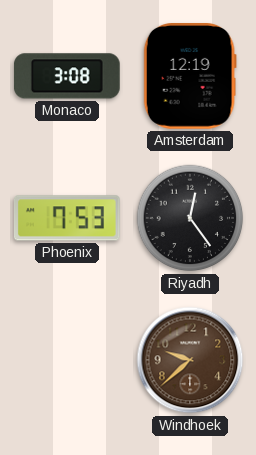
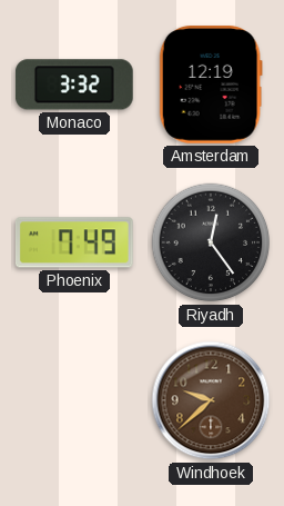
Monaco: 3:08 -> 3:32
Phoenix: 7:53 -> 7:49
